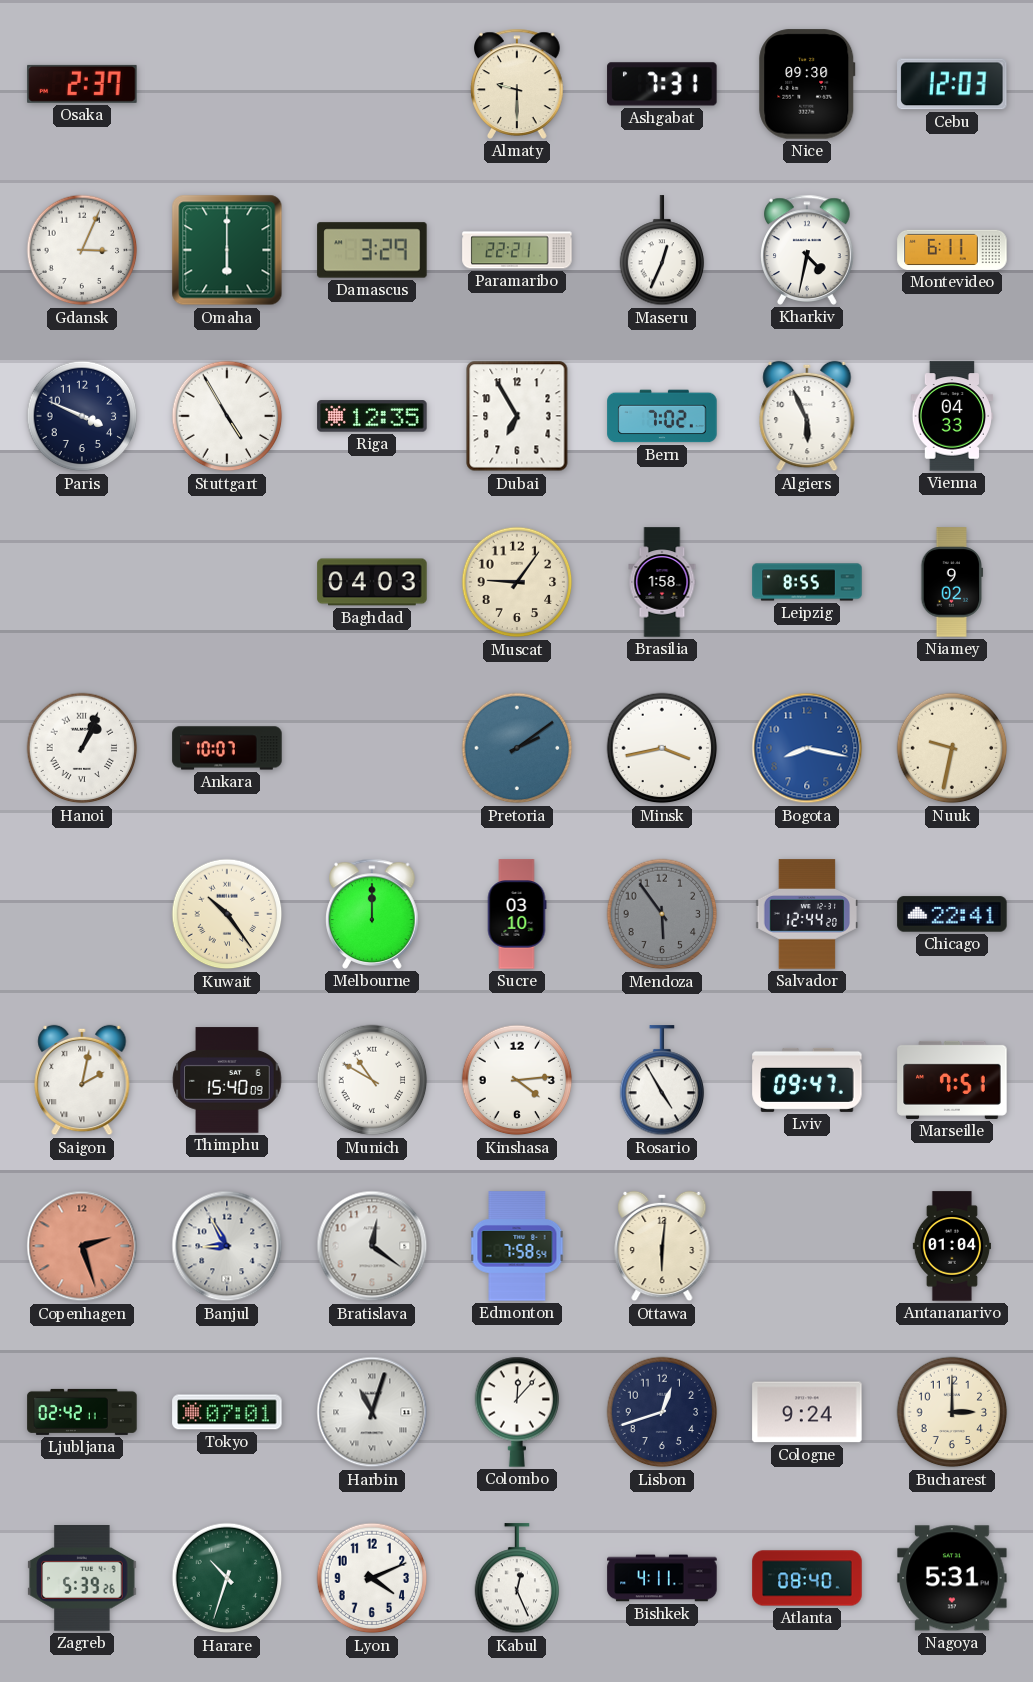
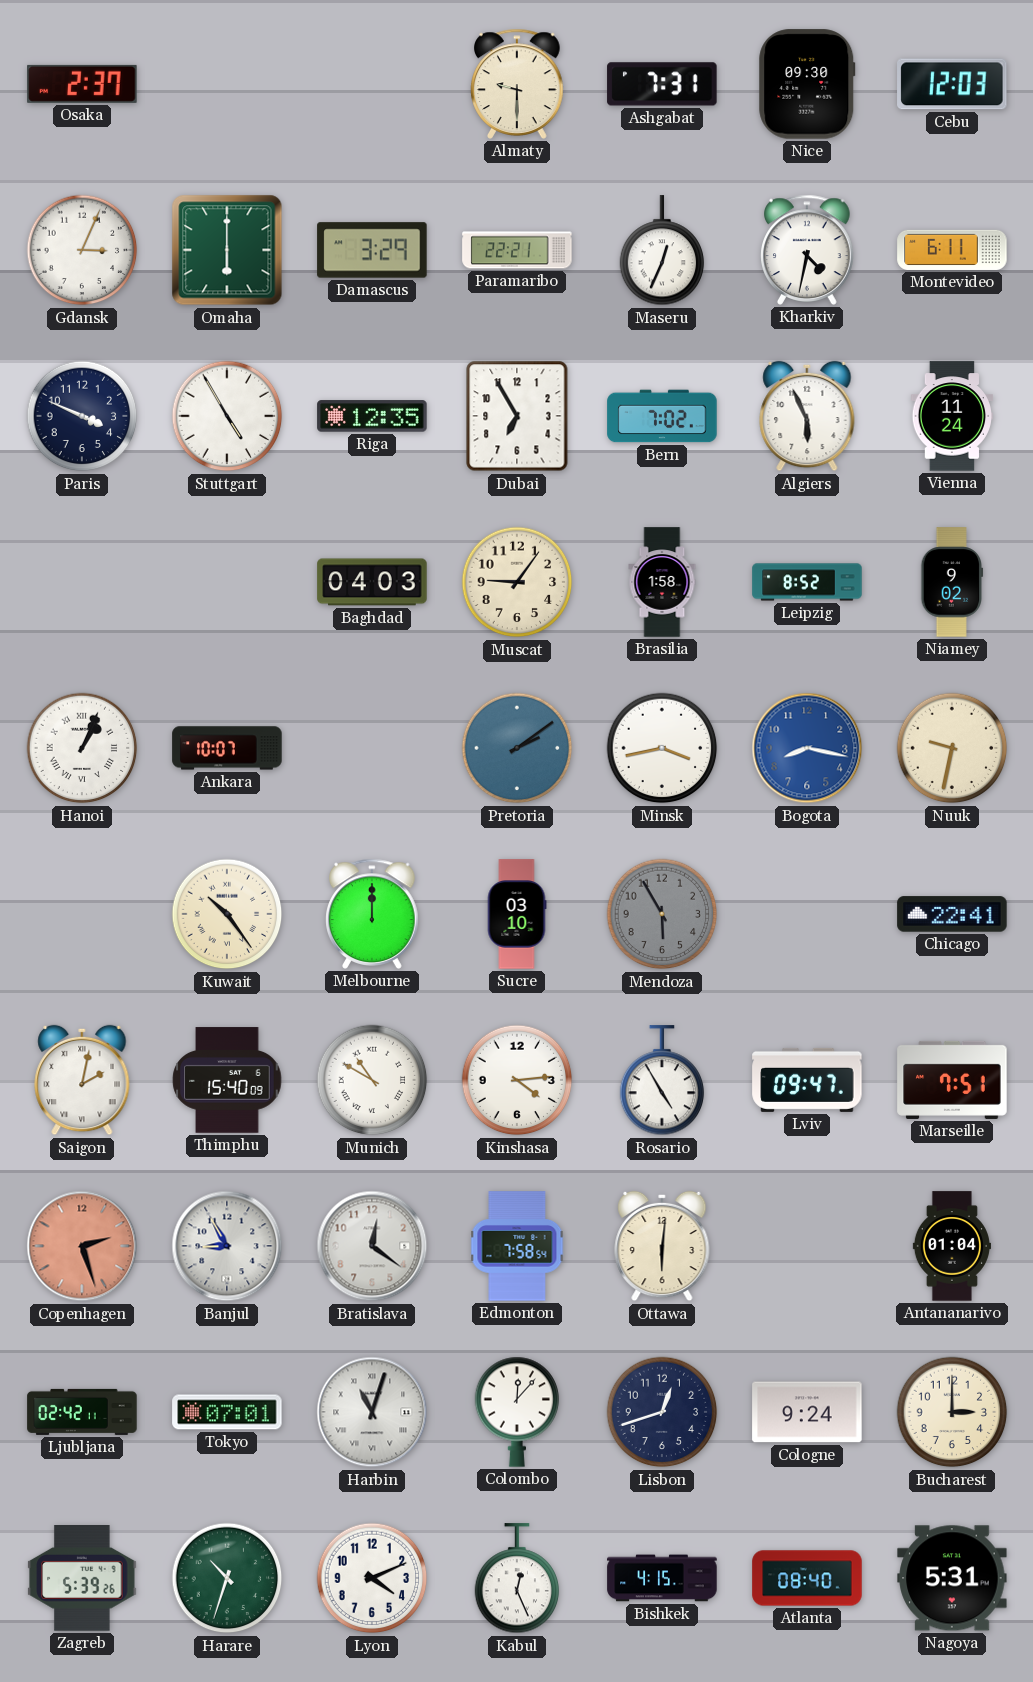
Vienna: 04:33 -> 11:24
Leipzig: 8:55 -> 8:52
Mendoza: 5:54 -> 5:55
Salvador: 12:44 -> none
Bishkek: 4:11 -> 4:15
